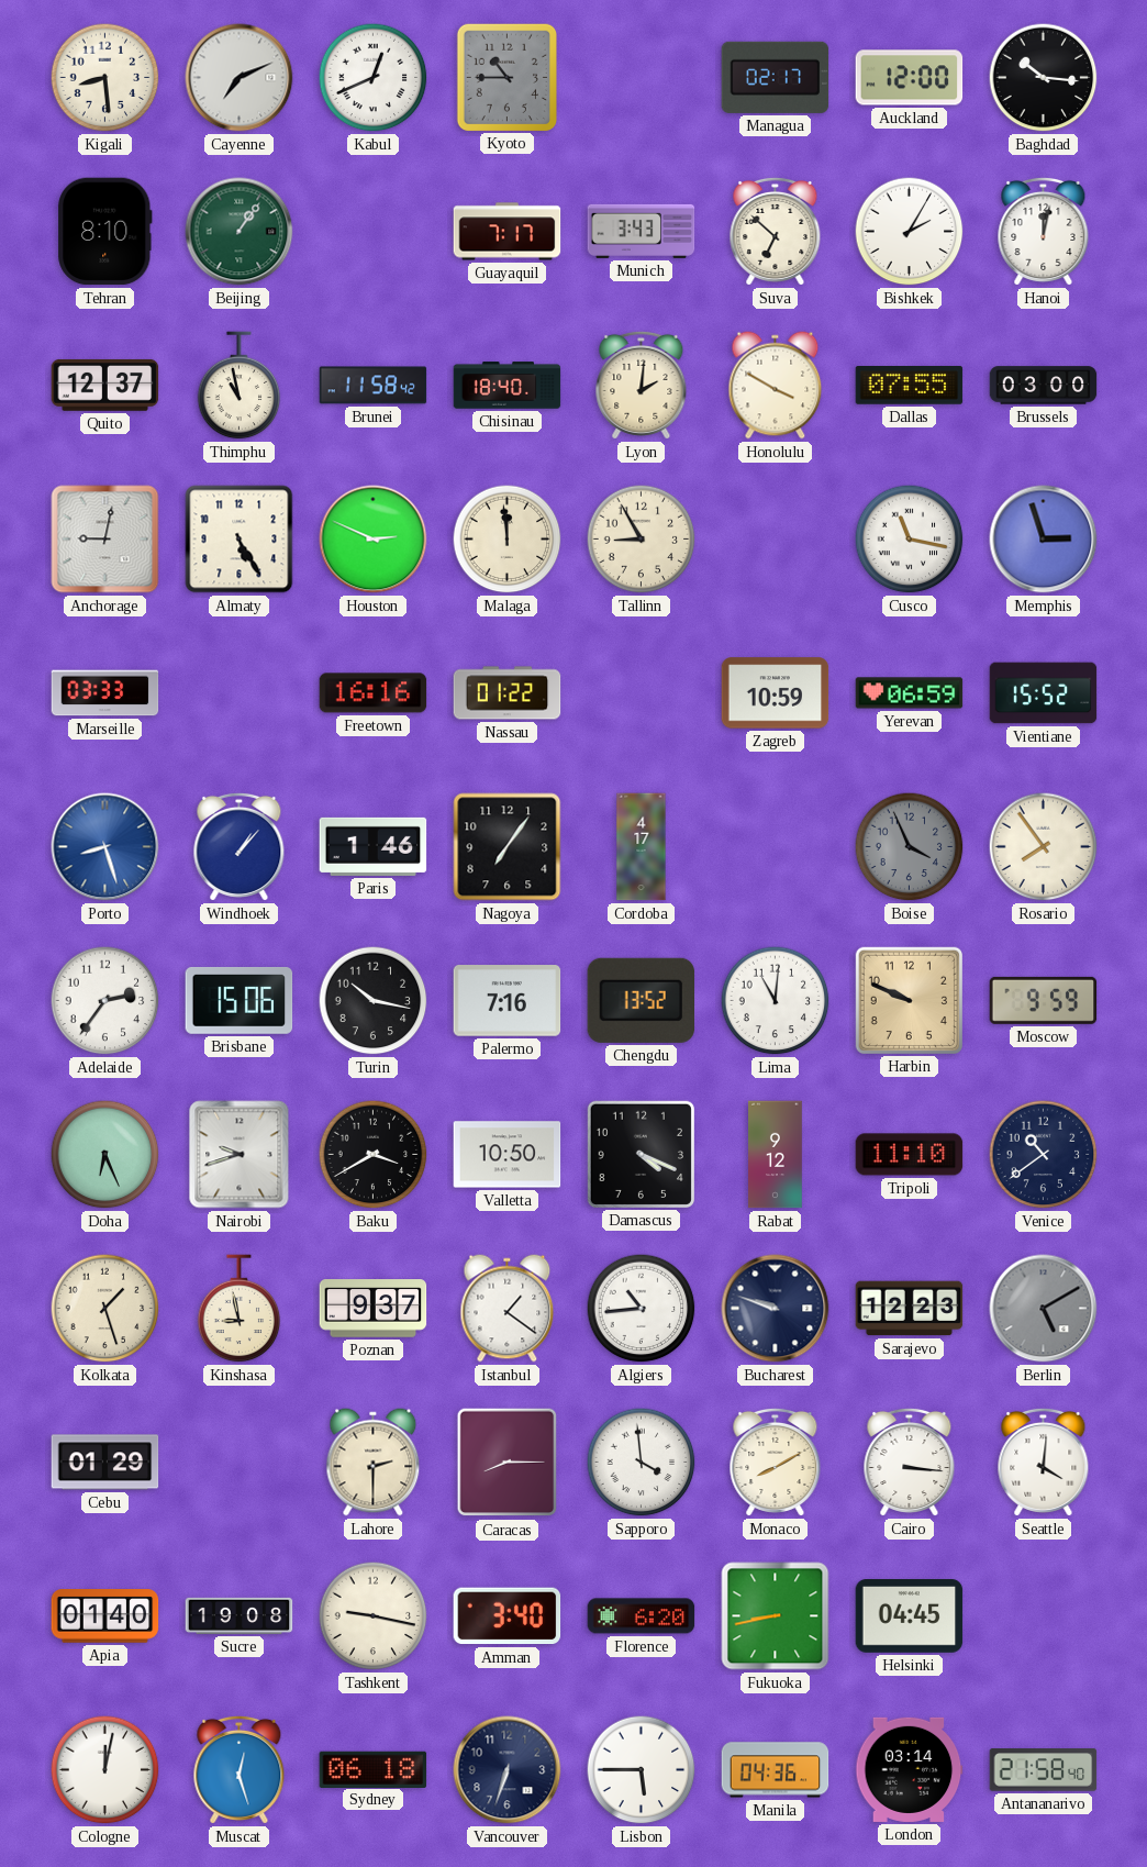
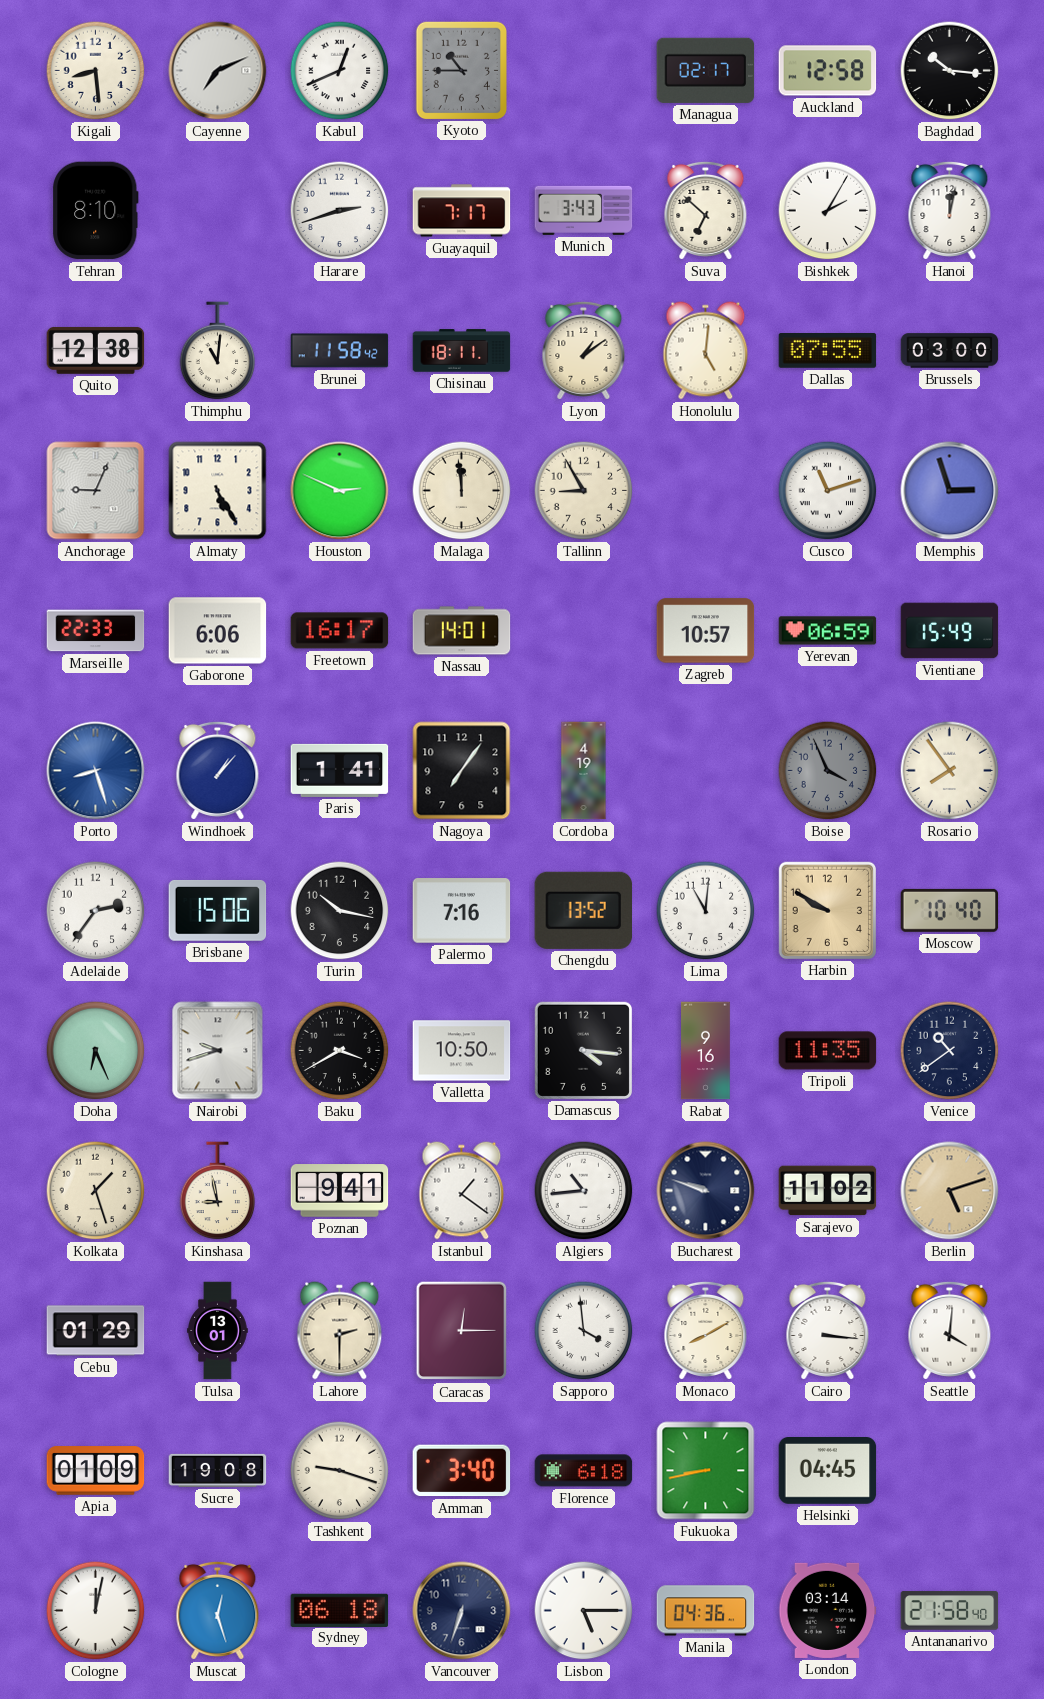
Auckland: 12:00 -> 12:58
Beijing: 1:06 -> none
Harare: none -> 2:42
Quito: 12:37 -> 12:38
Thimphu: 10:58 -> 11:01
Chisinau: 18:40 -> 18:11
Lyon: 2:01 -> 1:09
Honolulu: 3:50 -> 5:01
Anchorage: 9:02 -> 9:04
Cusco: 11:17 -> 11:12
Marseille: 03:33 -> 22:33
Gaborone: none -> 6:06
Freetown: 16:16 -> 16:17
Nassau: 01:22 -> 14:01
Zagreb: 10:59 -> 10:57
Vientiane: 15:52 -> 15:49
Paris: 1:46 -> 1:41
Cordoba: 4:17 -> 4:19
Harbin: 9:49 -> 9:50
Moscow: 9:59 -> 10:40
Damascus: 4:19 -> 4:16
Rabat: 9:12 -> 9:16
Tripoli: 11:10 -> 11:35
Poznan: 9:37 -> 9:41
Sarajevo: 12:23 -> 11:02
Berlin: 5:10 -> 5:12
Berlin dial: grey -> champagne
Tulsa: none -> 13:01
Caracas: 8:15 -> 12:15
Apia: 01:40 -> 01:09
Tashkent: 9:17 -> 9:18
Florence: 6:20 -> 6:18
Lisbon: 5:45 -> 5:15
